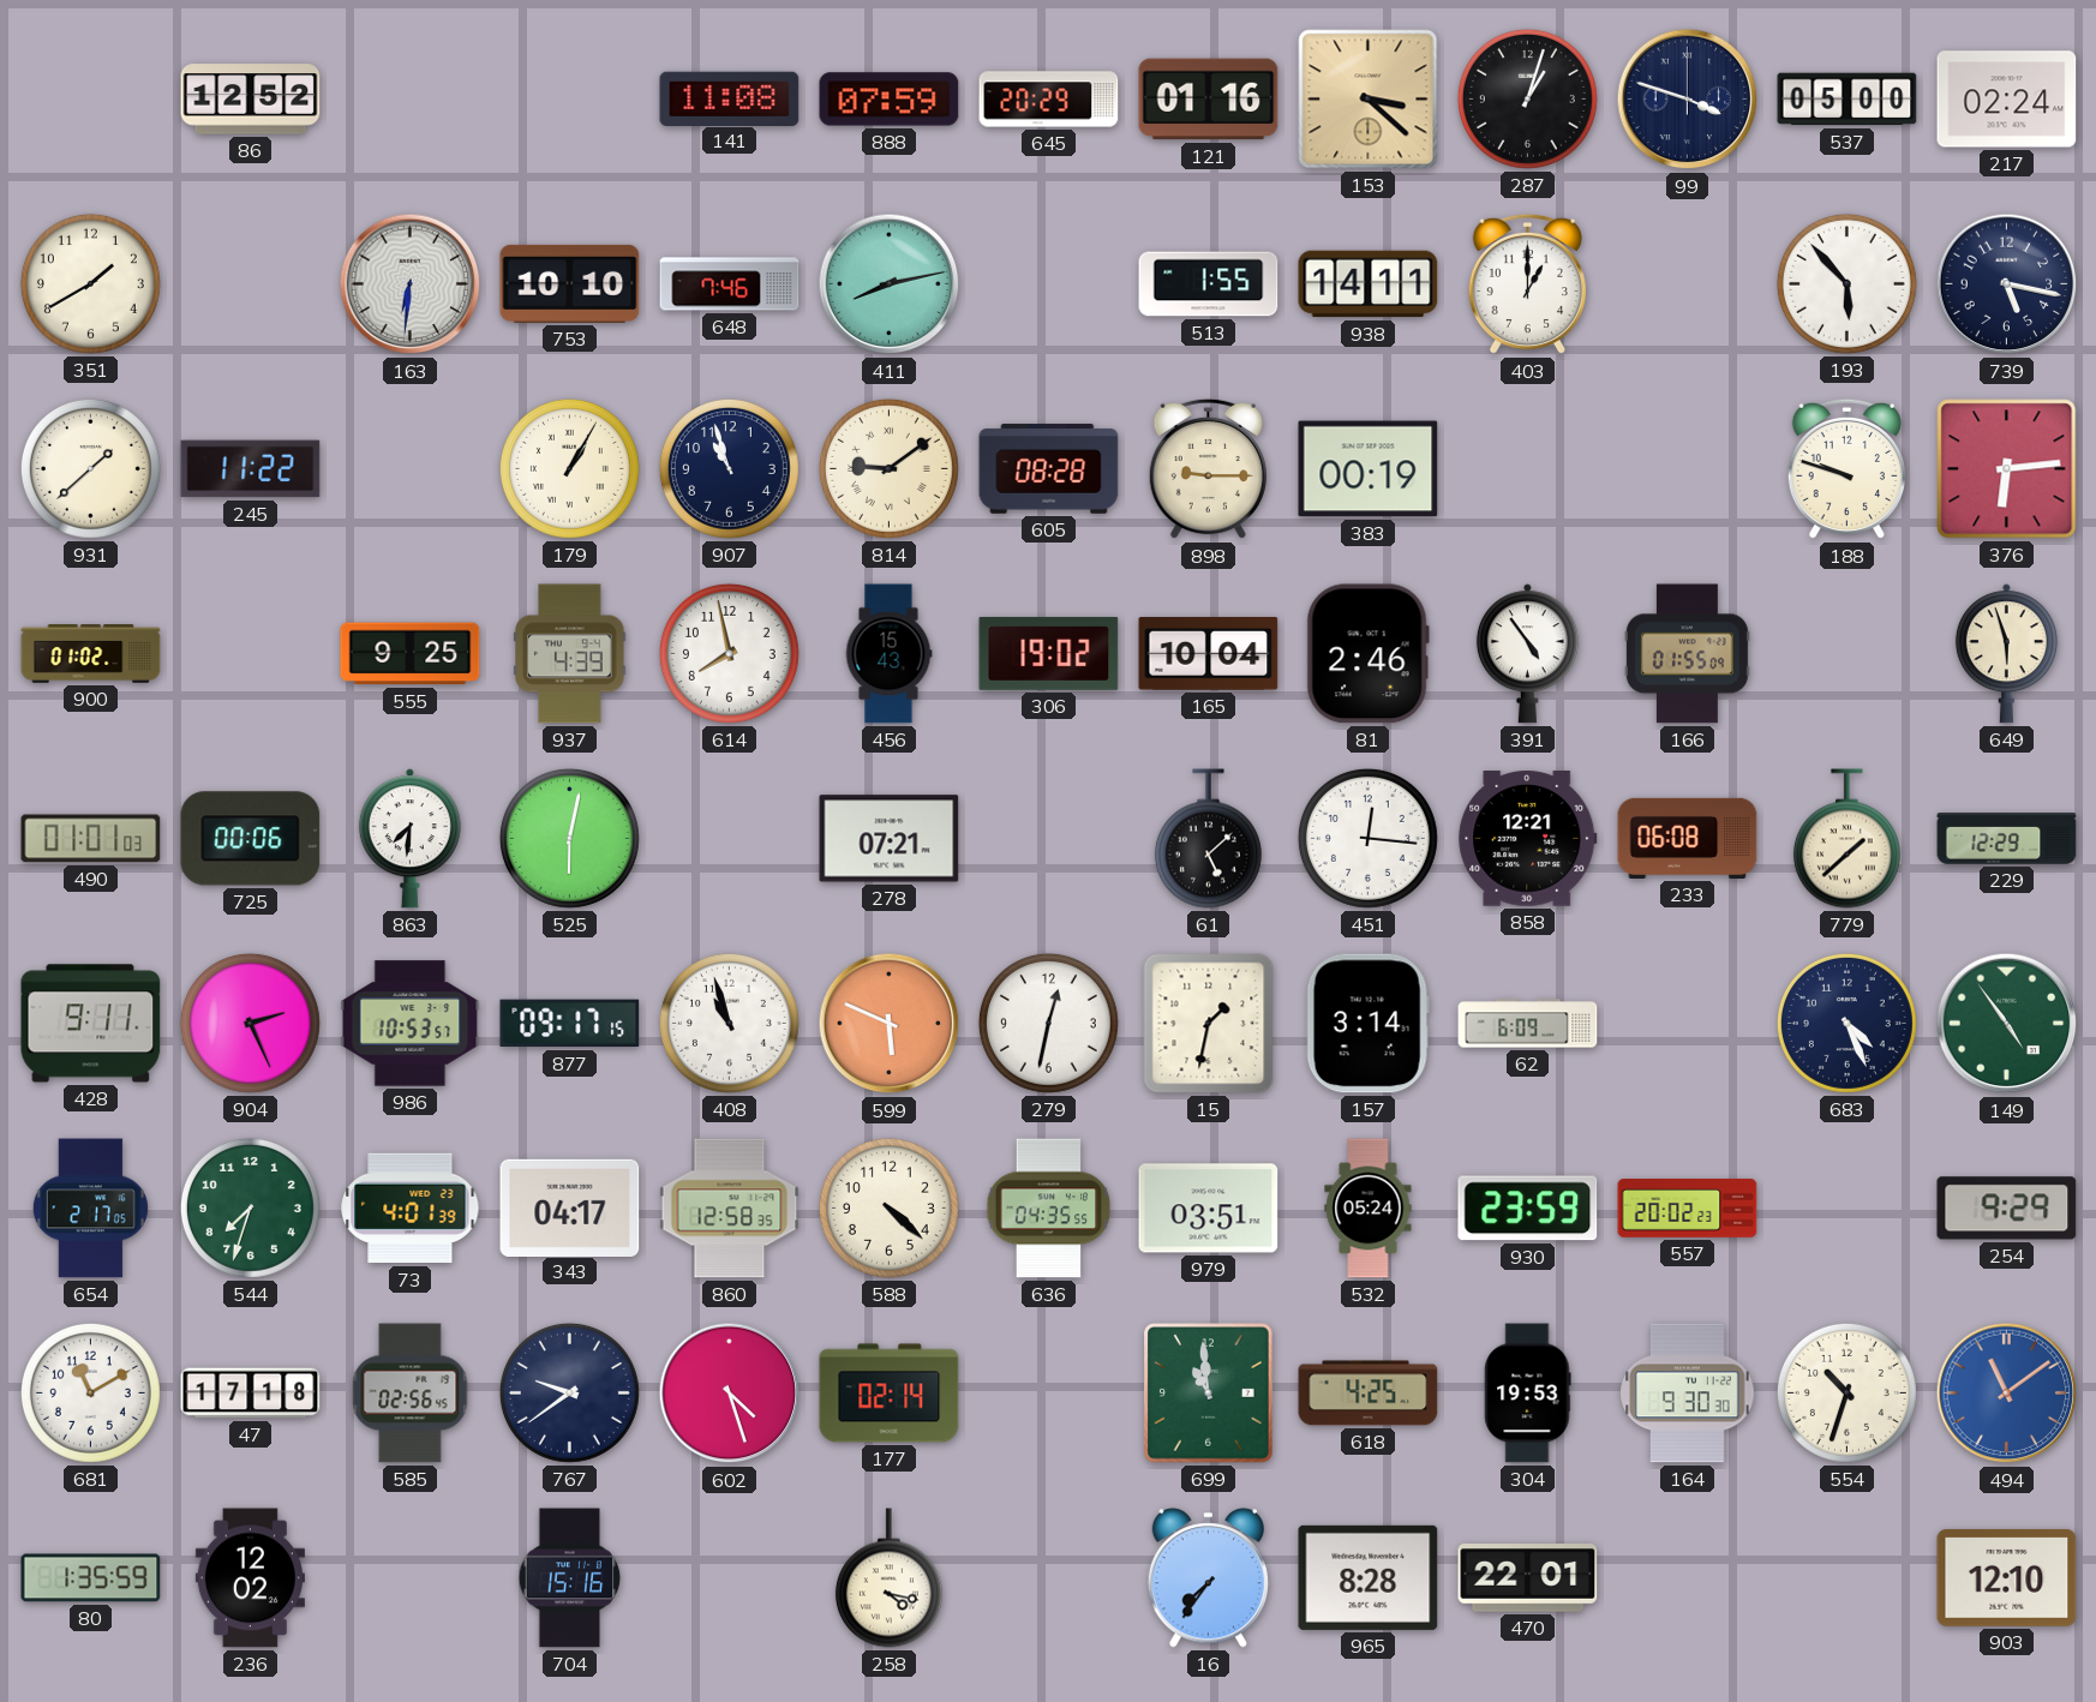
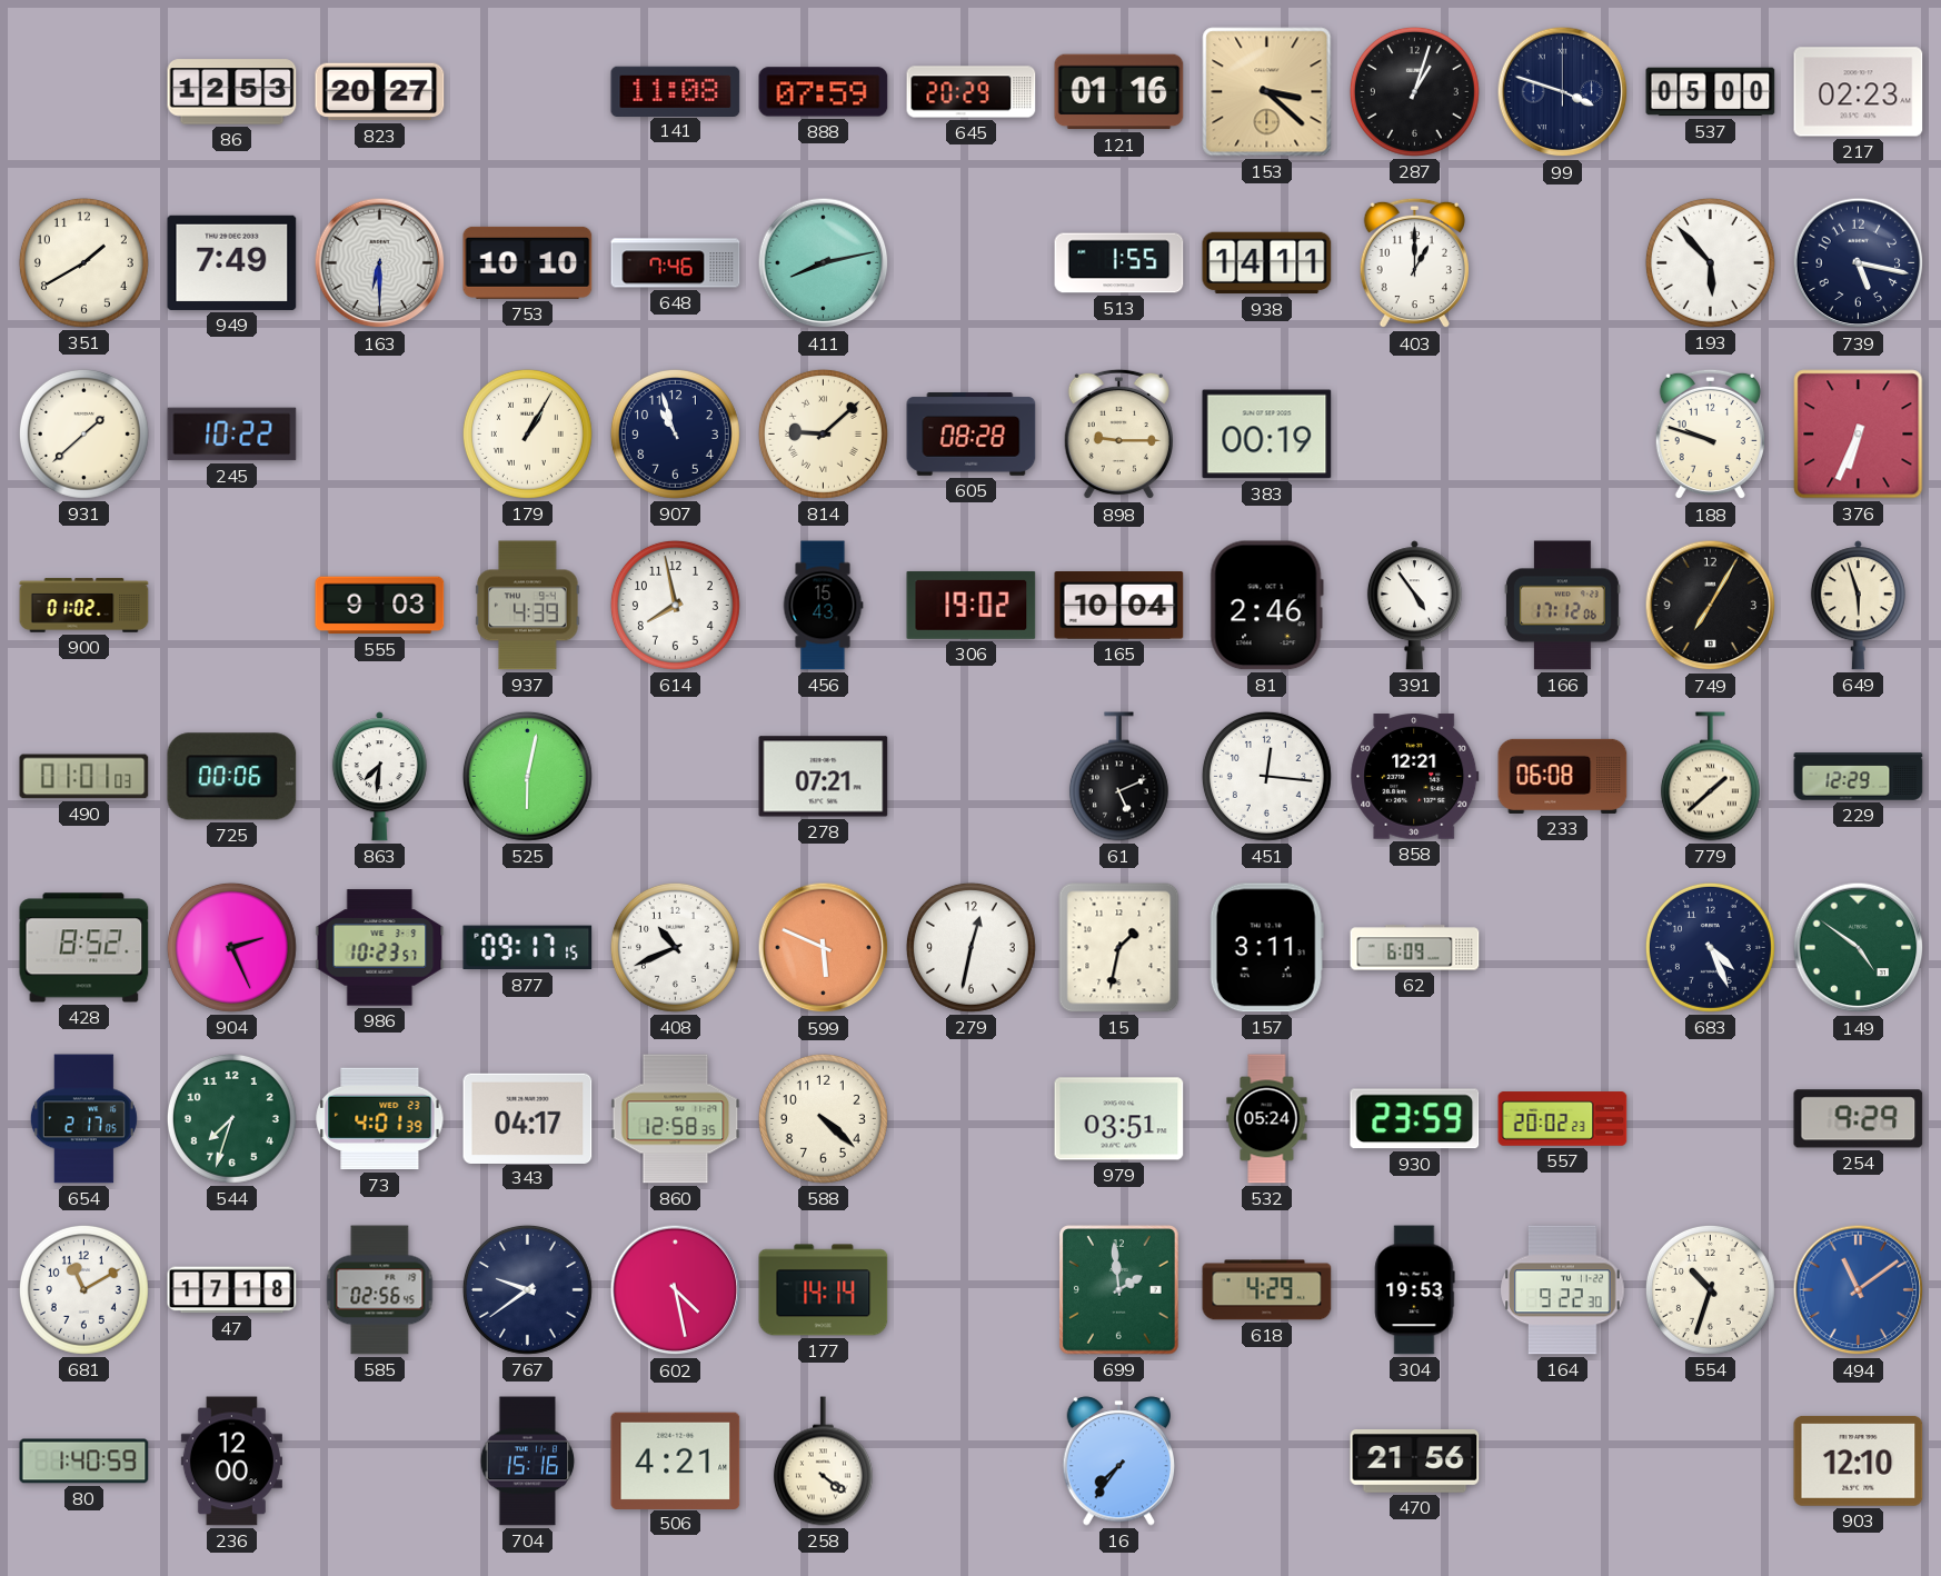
86: 12:52 -> 12:53
823: none -> 20:27
217: 02:24 -> 02:23
949: none -> 7:49
163: 6:31 -> 6:30
245: 11:22 -> 10:22
814: 9:09 -> 9:08
376: 6:14 -> 6:34
555: 9:25 -> 9:03
166: 01:55 -> 17:12
749: none -> 7:05
61: 5:08 -> 5:11
428: 9:11 -> 8:52
986: 10:53 -> 10:23
408: 10:57 -> 10:41
157: 3:14 -> 3:11
149: 4:54 -> 4:51
636: 04:35 -> none
602: 4:27 -> 4:28
177: 02:14 -> 14:14
699: 10:59 -> 1:59
618: 4:25 -> 4:29
164: 9:30 -> 9:22
80: 1:35 -> 1:40
236: 12:02 -> 12:00
506: none -> 4:21
258: 4:17 -> 4:21
965: 8:28 -> none
470: 22:01 -> 21:56
